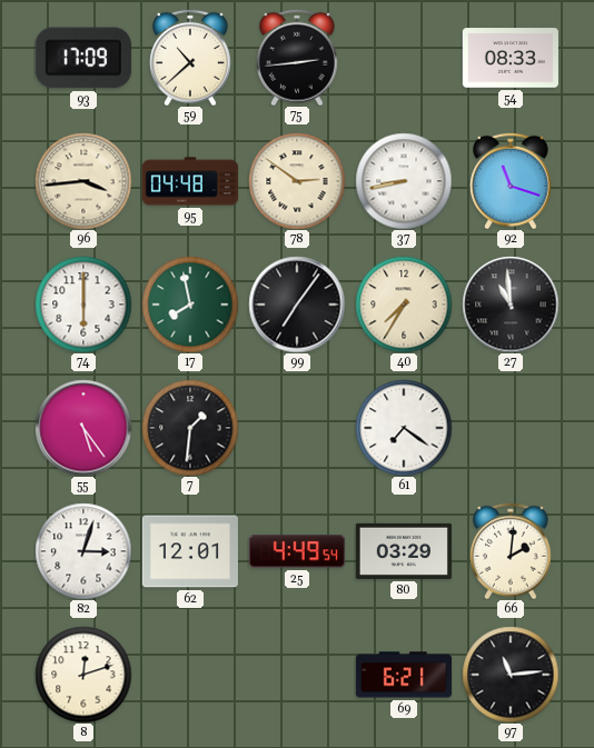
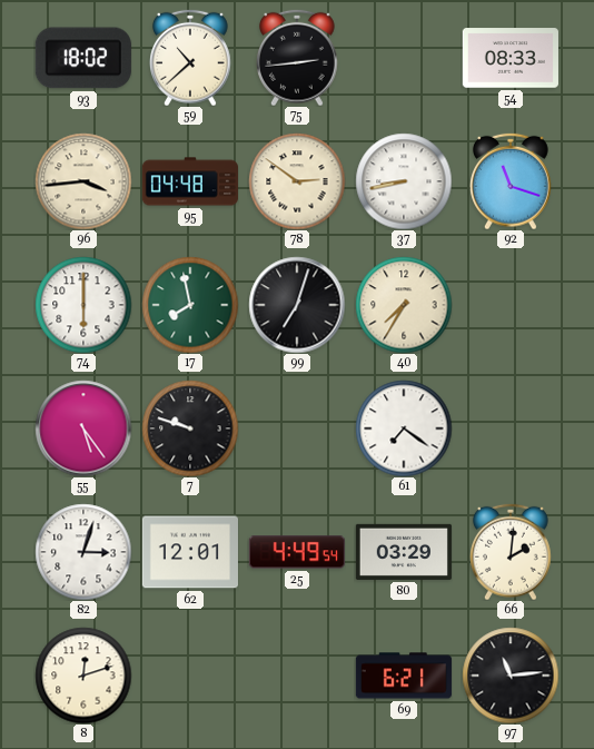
93: 17:09 -> 18:02
99: 7:06 -> 7:03
27: 10:59 -> none
7: 1:31 -> 9:48
